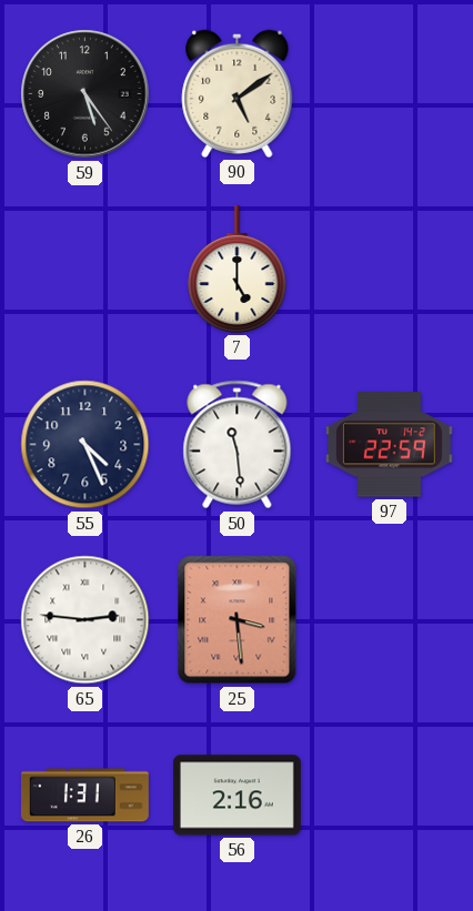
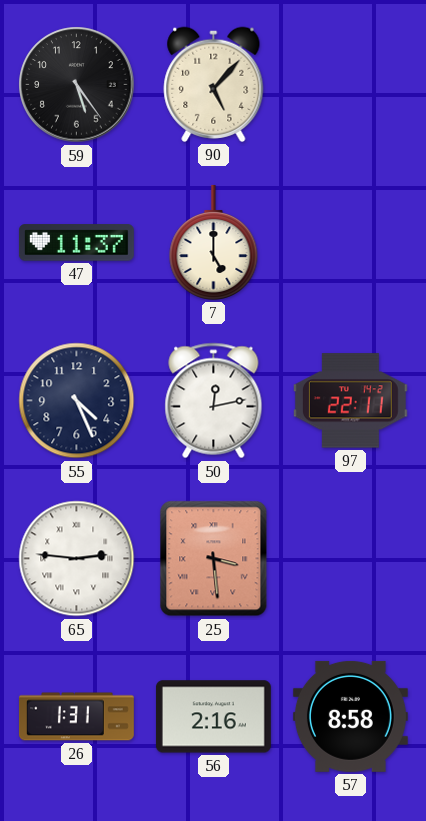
90: 5:09 -> 5:07
47: none -> 11:37
50: 11:29 -> 12:13
97: 22:59 -> 22:11
57: none -> 8:58
